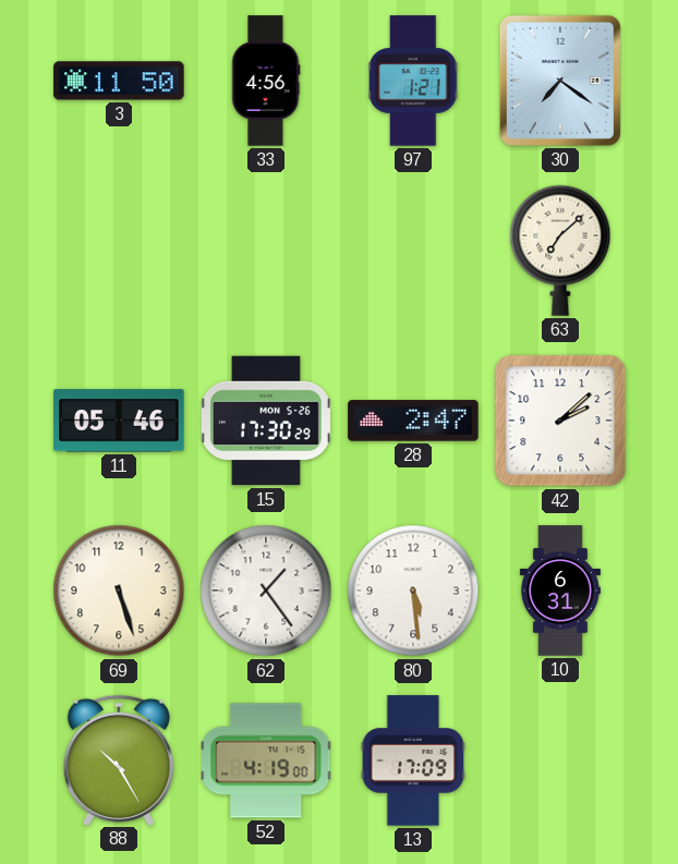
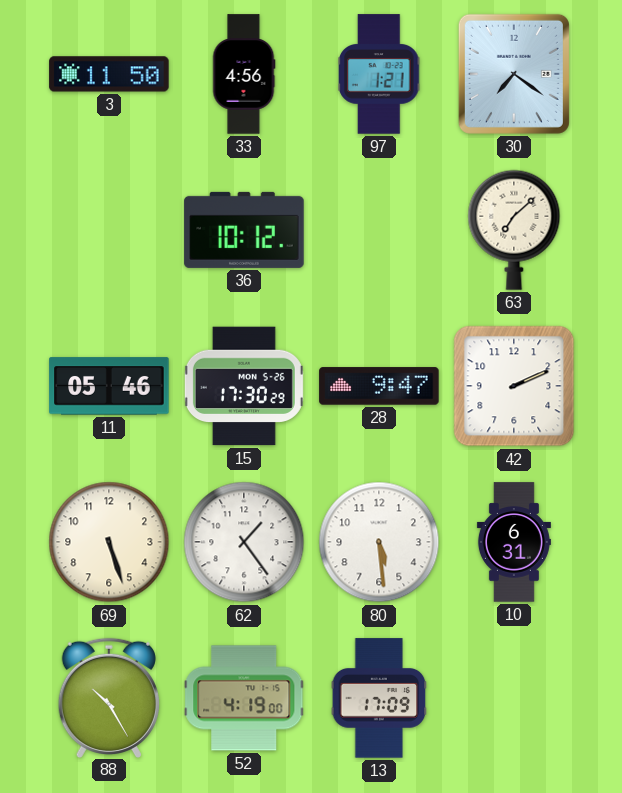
36: none -> 10:12
28: 2:47 -> 9:47
42: 2:08 -> 2:11
